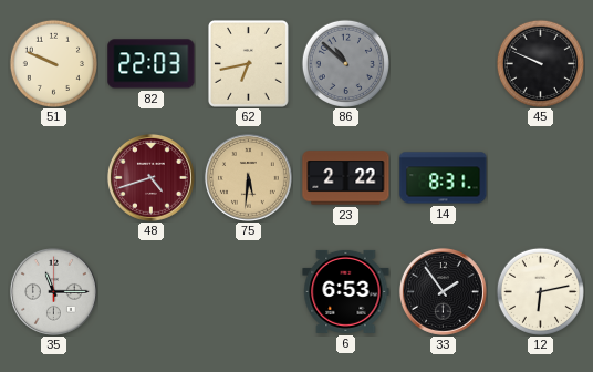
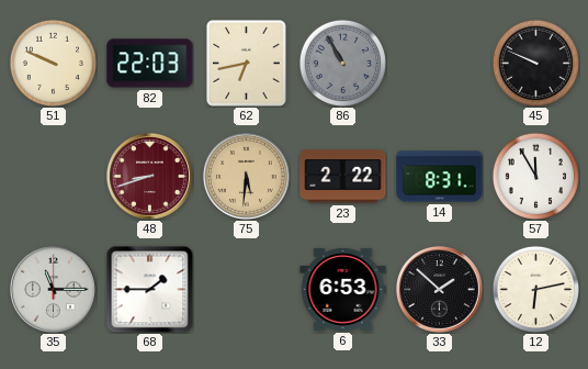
86: 10:52 -> 10:55
48: 4:42 -> 8:42
57: none -> 11:55
68: none -> 1:45
33: 1:54 -> 1:52
